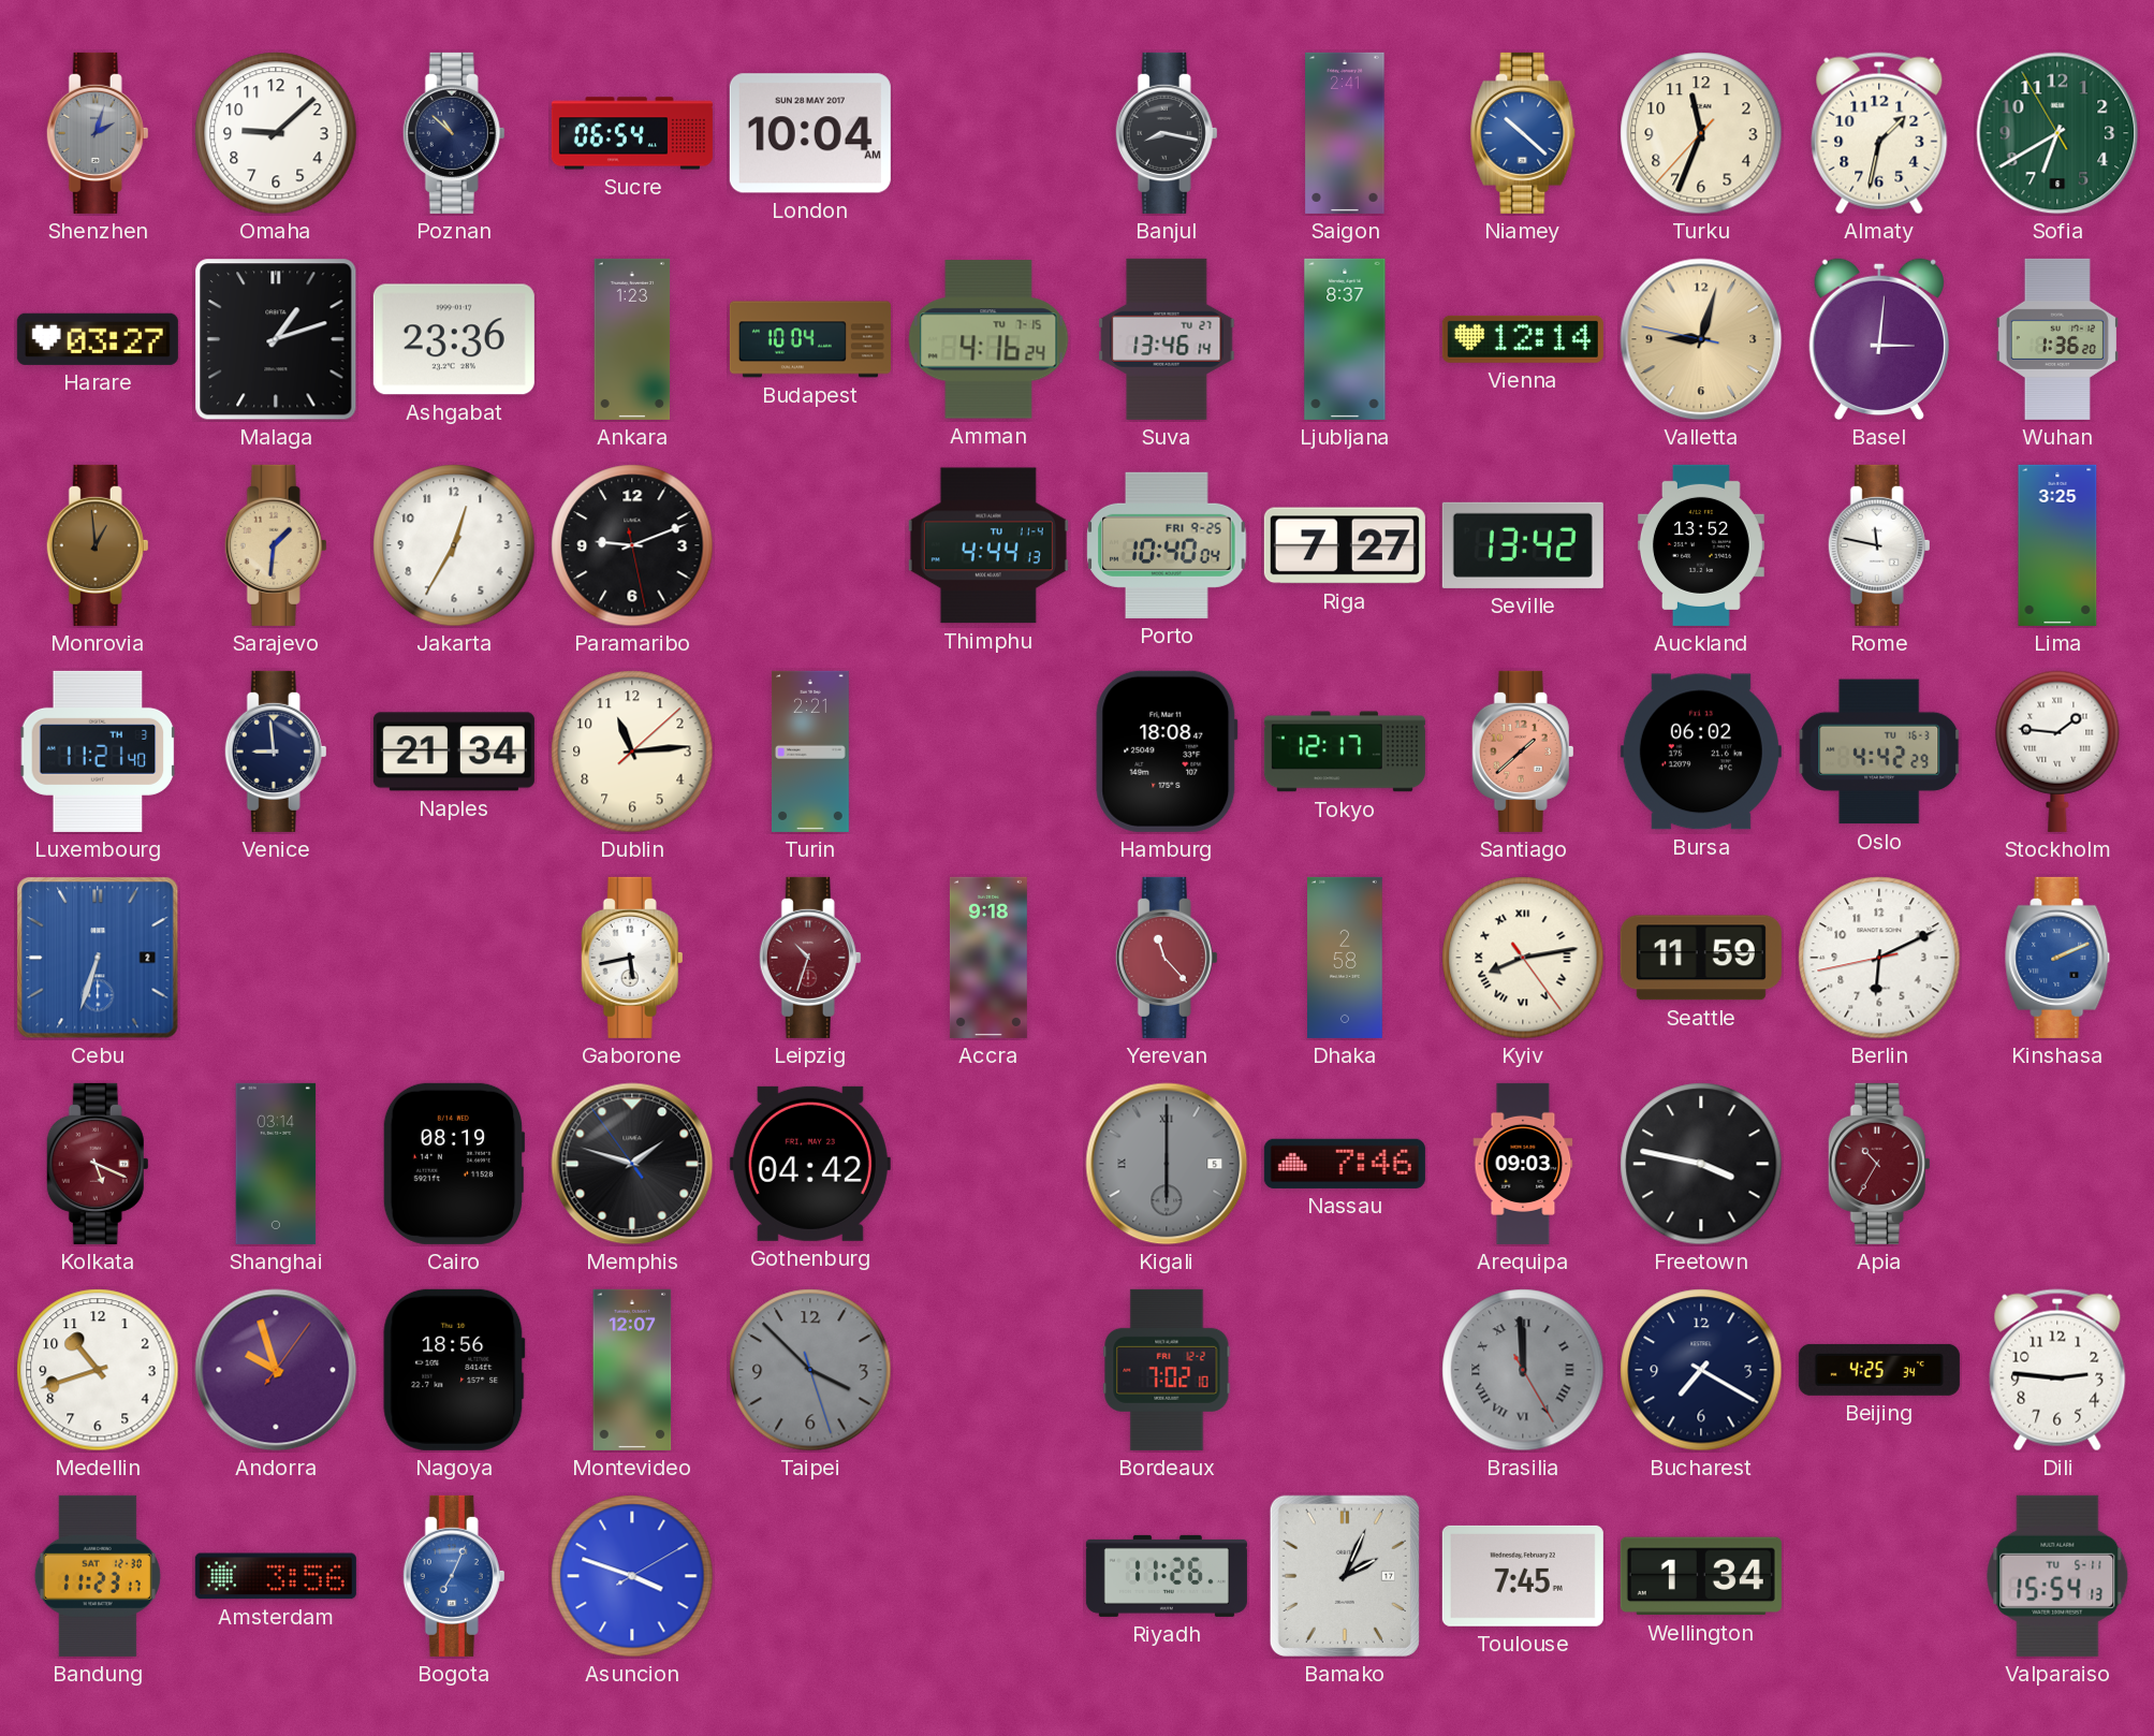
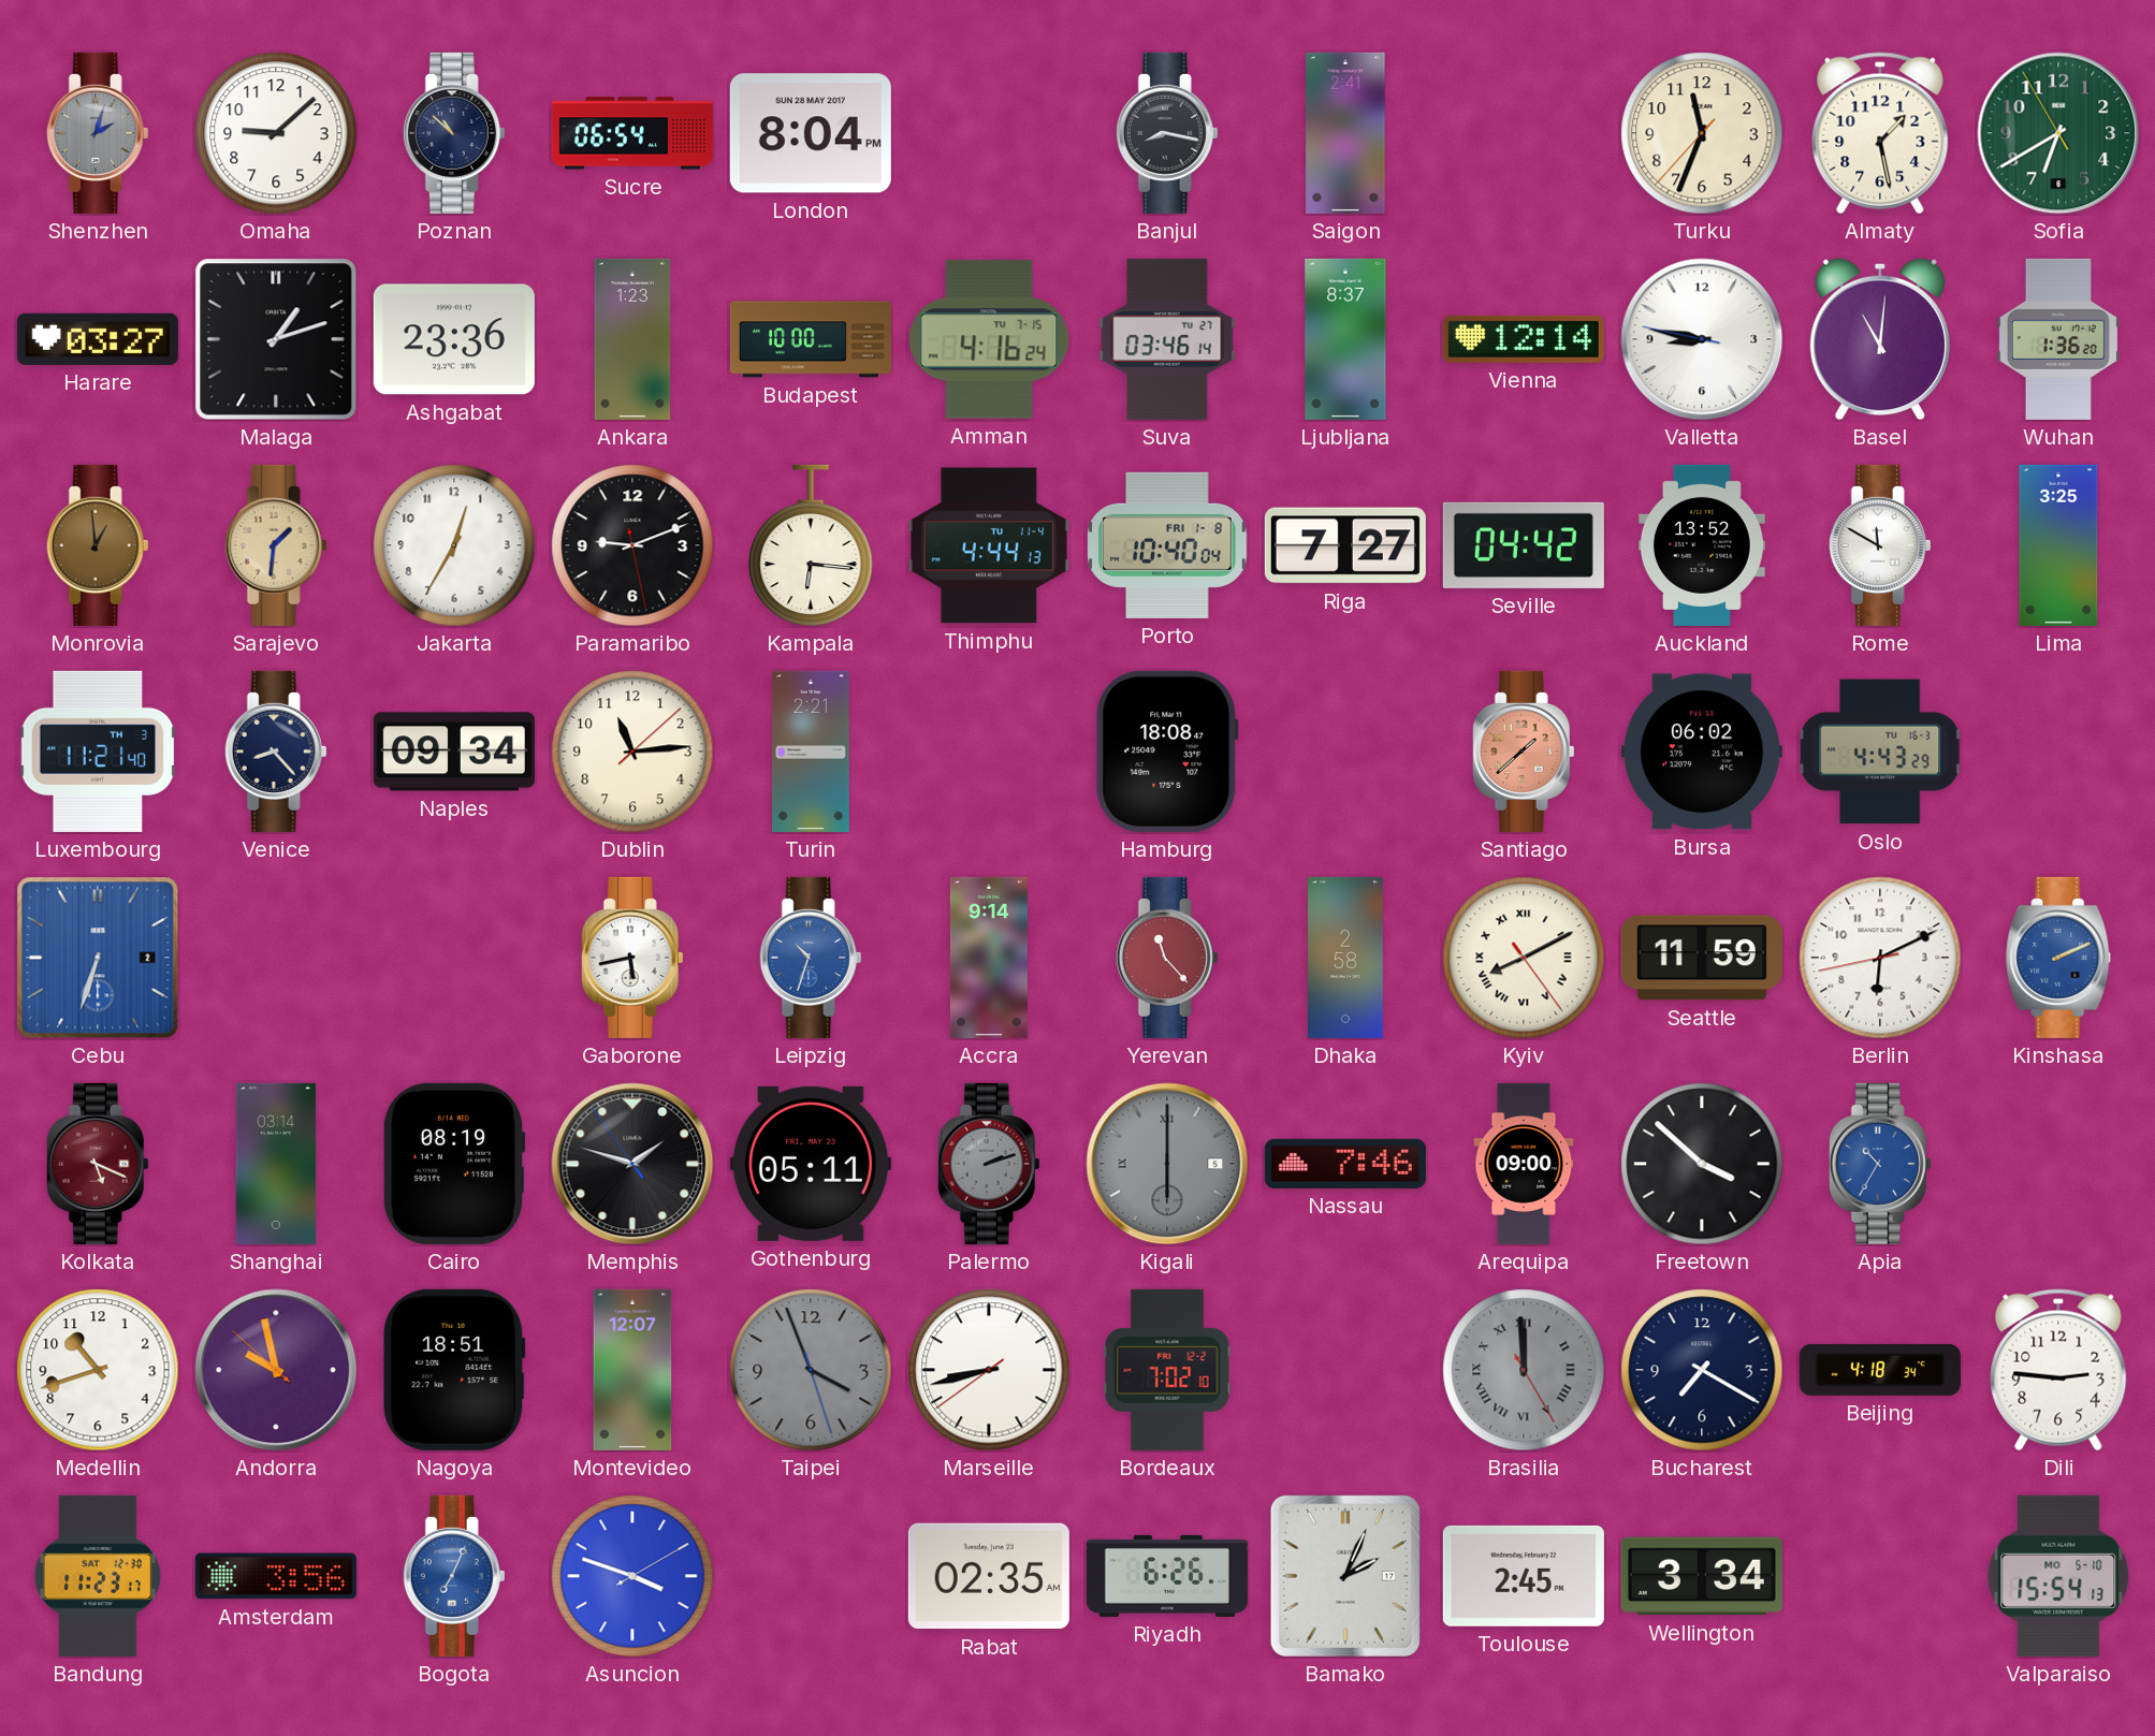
London: 10:04 -> 8:04
Niamey: 10:22 -> none
Almaty: 1:32 -> 1:28
Budapest: 10:04 -> 10:00
Suva: 13:46 -> 03:46
Valletta: 9:02 -> 8:46
Valletta dial: champagne -> white
Basel: 3:01 -> 11:01
Kampala: none -> 6:16
Porto date: FRI 9-25 -> FRI 1-8
Seville: 13:42 -> 04:42
Rome: 11:47 -> 11:50
Venice: 8:59 -> 8:23
Naples: 21:34 -> 09:34
Tokyo: 12:17 -> none
Oslo: 4:42 -> 4:43
Stockholm: 1:46 -> none
Leipzig dial: burgundy -> blue
Accra: 9:18 -> 9:14
Kyiv: 8:13 -> 8:10
Gothenburg: 04:42 -> 05:11
Palermo: none -> 2:12
Arequipa: 09:03 -> 09:00
Freetown: 3:47 -> 3:52
Apia dial: burgundy -> blue
Andorra: 9:57:06 -> 9:57:52
Nagoya: 18:56 -> 18:51
Taipei: 3:52 -> 3:56
Marseille: none -> 8:42
Beijing: 4:25 -> 4:18
Rabat: none -> 02:35
Riyadh: 11:26 -> 6:26
Toulouse: 7:45 -> 2:45
Wellington: 1:34 -> 3:34
Valparaiso date: TU 5-11 -> MO 5-10
